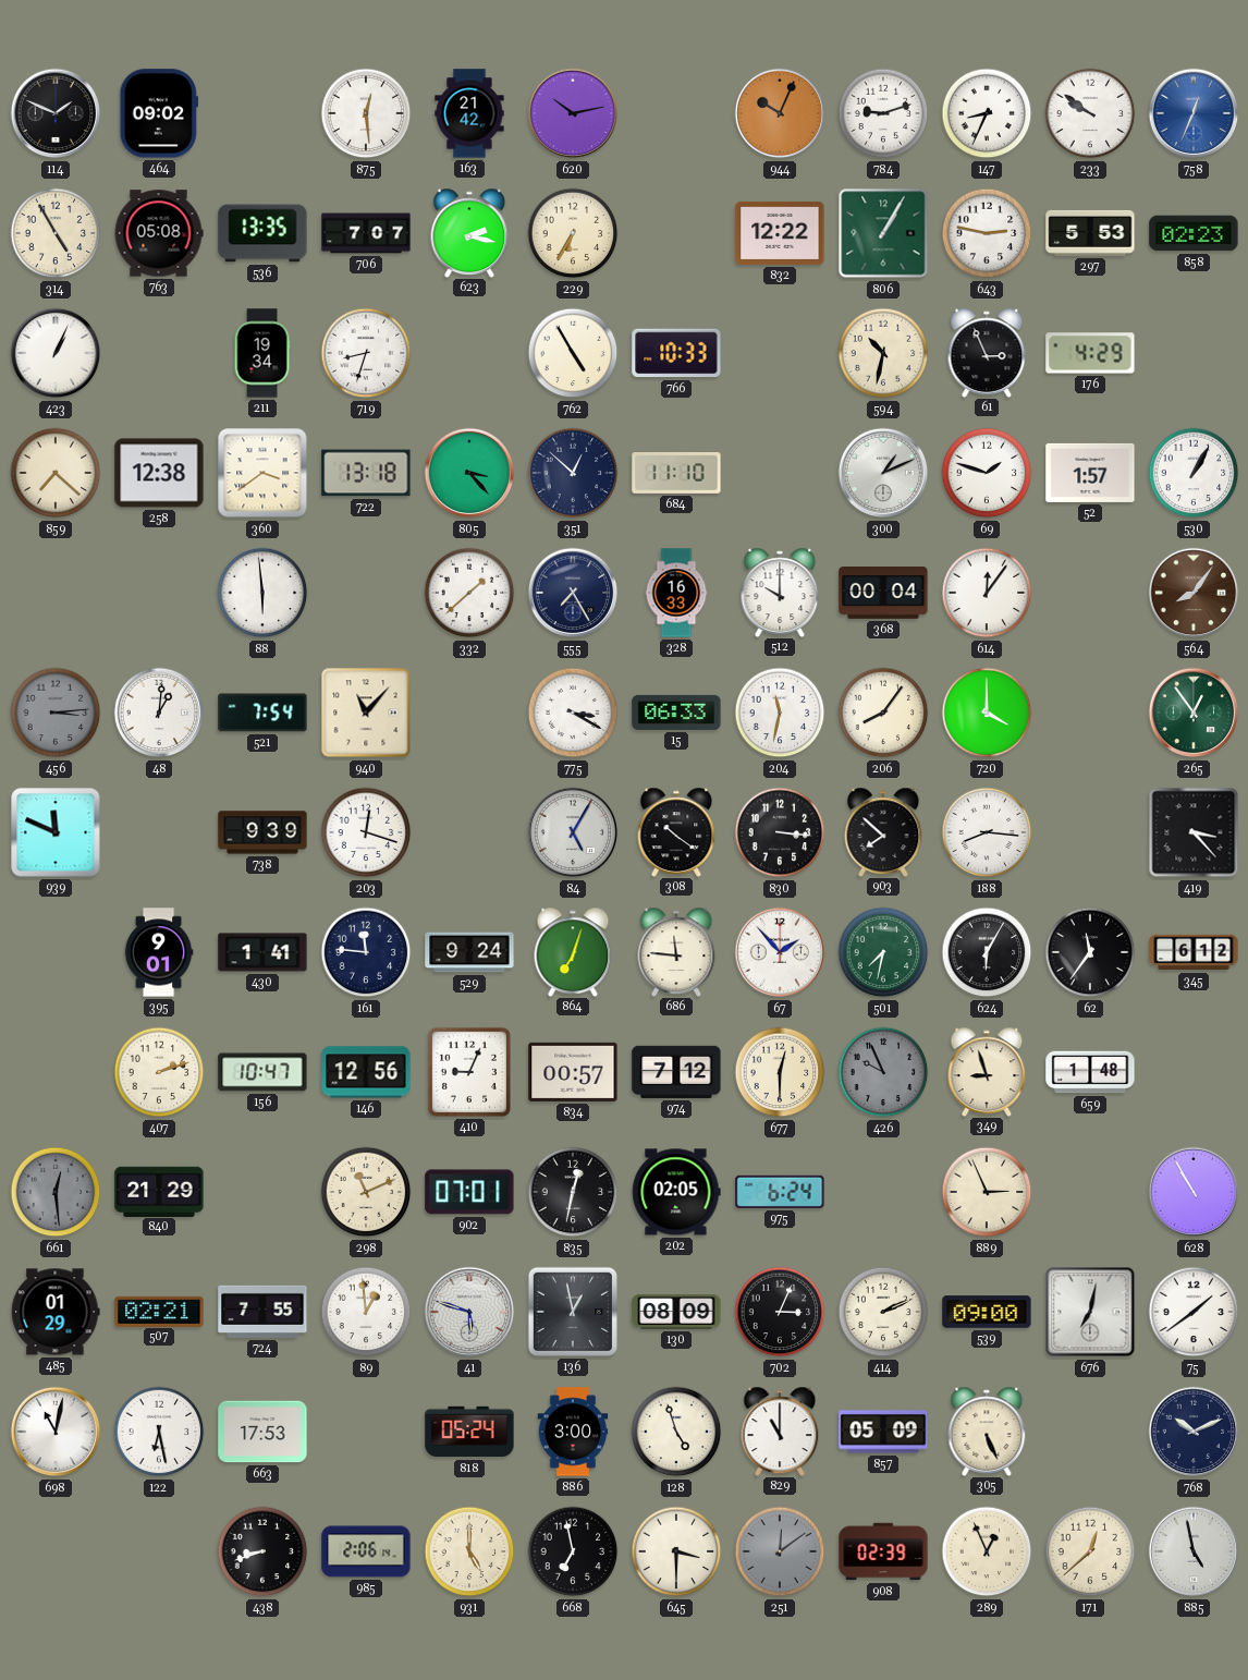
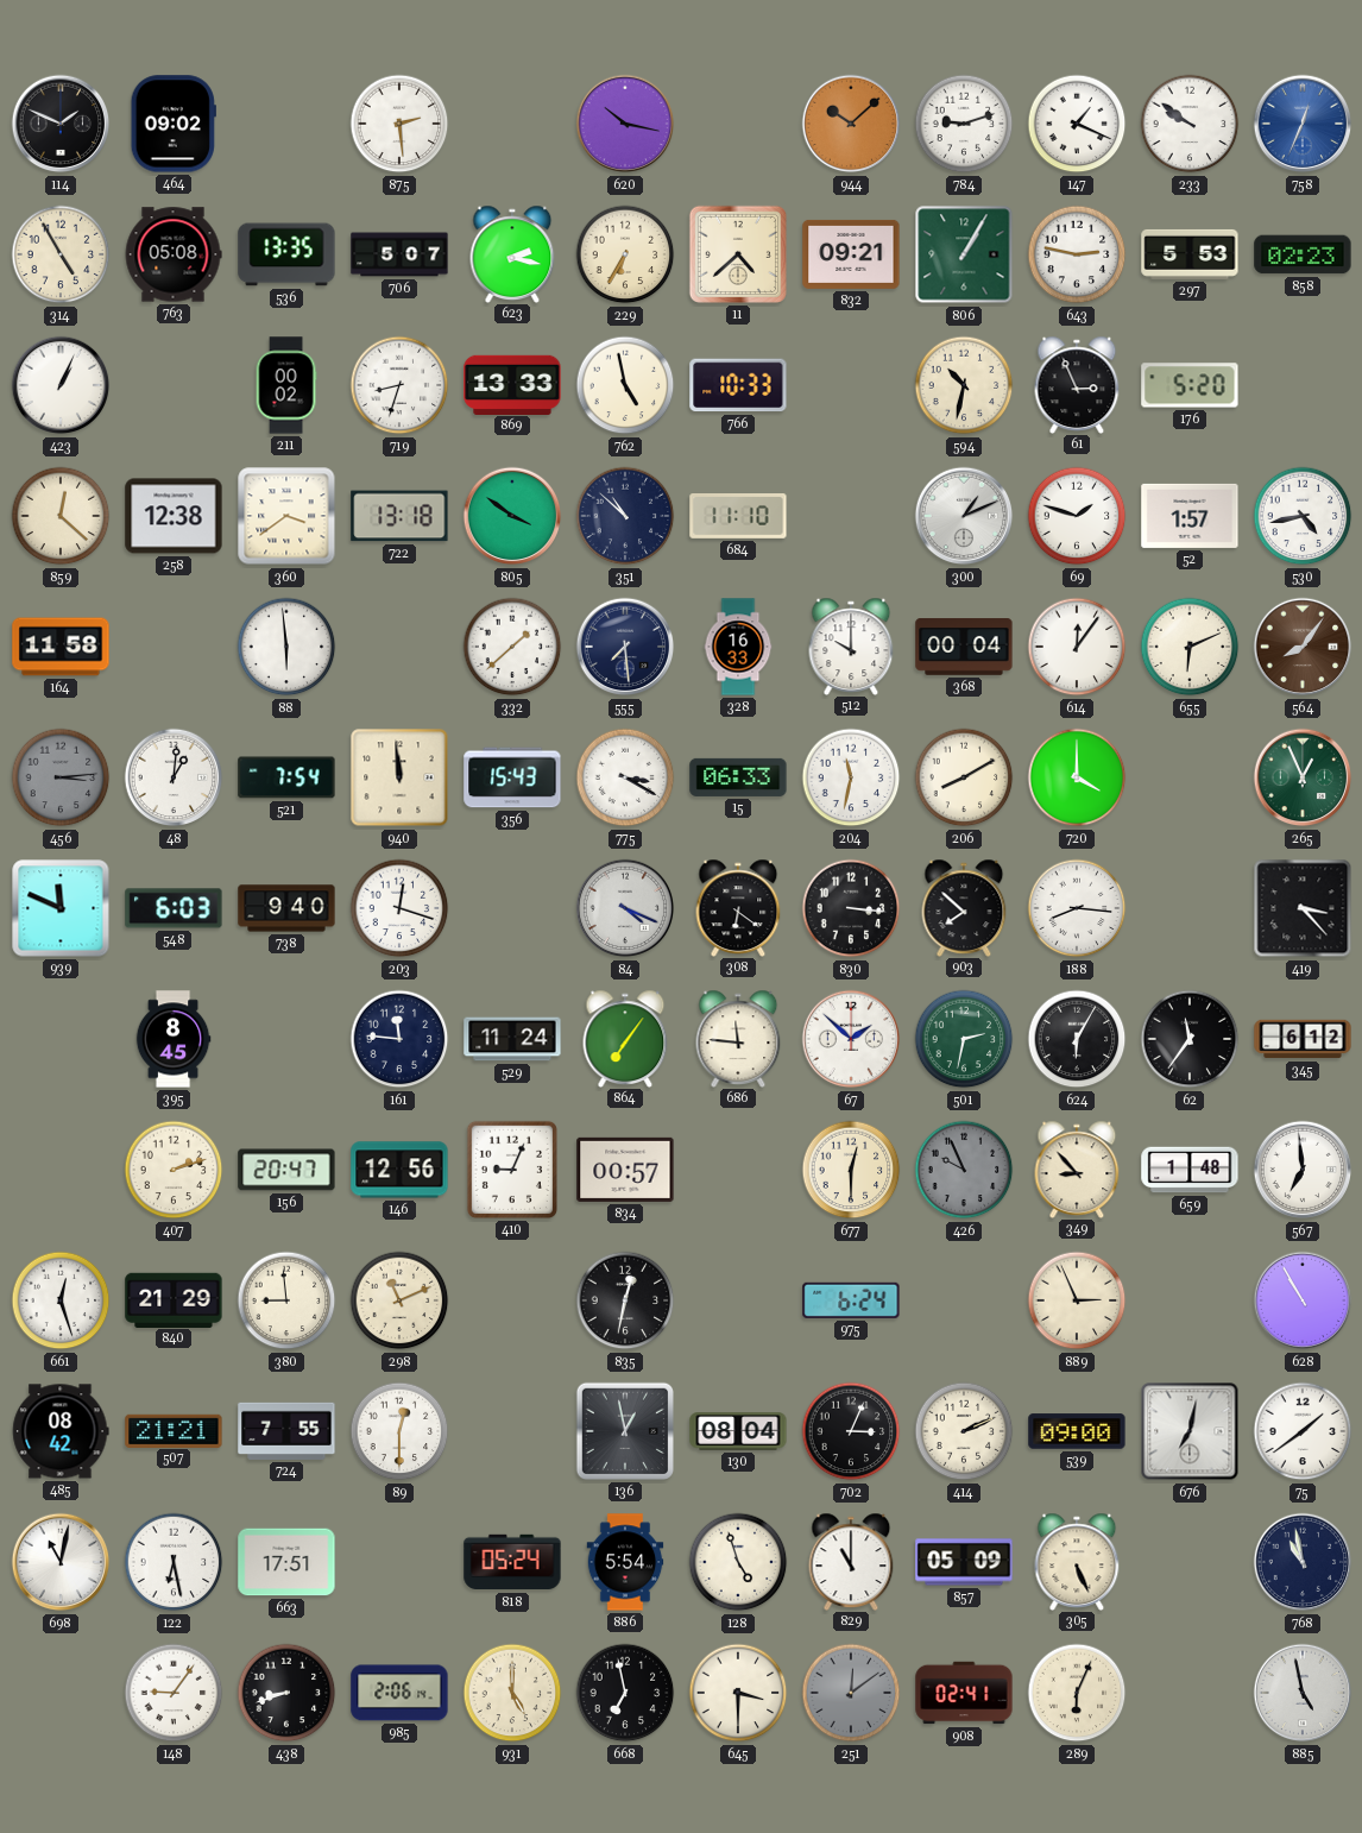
875: 12:29 -> 2:29
163: 21:42 -> none
620: 10:13 -> 10:17
944: 10:04 -> 10:08
147: 8:34 -> 1:19
706: 7:07 -> 5:07
11: none -> 4:38
832: 12:22 -> 09:21
211: 19:34 -> 00:02
869: none -> 13:33
762: 4:55 -> 4:58
176: 4:29 -> 5:20
859: 7:22 -> 12:22
805: 3:23 -> 3:51
351: 12:52 -> 10:52
530: 1:05 -> 4:43
164: none -> 11:58
555: 7:25 -> 7:29
655: none -> 6:11
940: 11:07 -> 11:59
356: none -> 15:43
206: 8:06 -> 8:10
265: 12:54 -> 12:56
548: none -> 6:03
738: 9:39 -> 9:40
84: 5:05 -> 4:19
308: 10:21 -> 6:21
395: 9:01 -> 8:45
430: 1:41 -> none
529: 9:24 -> 11:24
864: 7:03 -> 7:06
67: 1:53 -> 1:52
501: 7:32 -> 2:32
156: 10:47 -> 20:47
974: 7:12 -> none
349: 8:57 -> 8:53
567: none -> 6:59
661: 12:29 -> 12:27
661 dial: grey -> white
380: none -> 8:59
902: 07:01 -> none
202: 02:05 -> none
485: 01:29 -> 08:42
507: 02:21 -> 21:21
89: 12:59 -> 12:30
41: 5:48 -> none
130: 08:09 -> 08:04
663: 17:53 -> 17:51
886: 3:00 -> 5:54
768: 10:11 -> 10:58
148: none -> 9:06
908: 02:39 -> 02:41
289: 12:56 -> 6:04
171: 12:38 -> none
